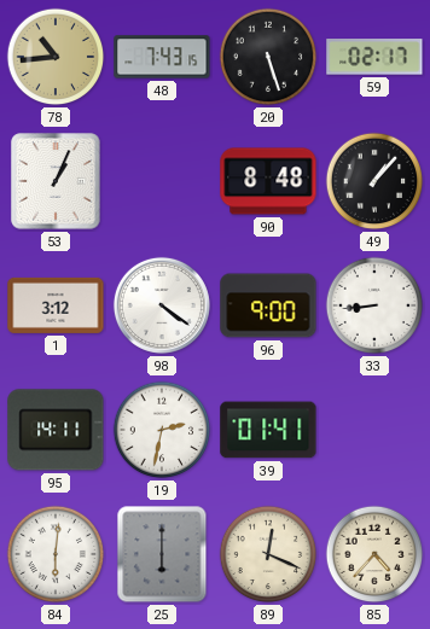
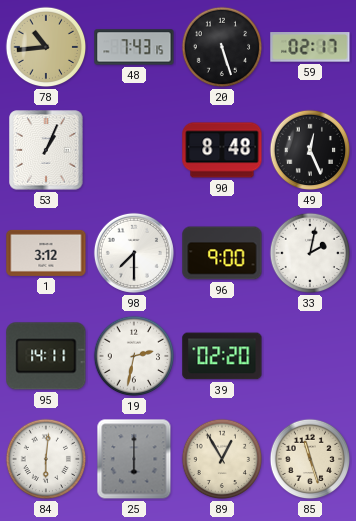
49: 1:07 -> 12:26
98: 4:21 -> 7:30
33: 8:44 -> 2:02
39: 01:41 -> 02:20
89: 12:19 -> 12:55
85: 4:37 -> 11:27
